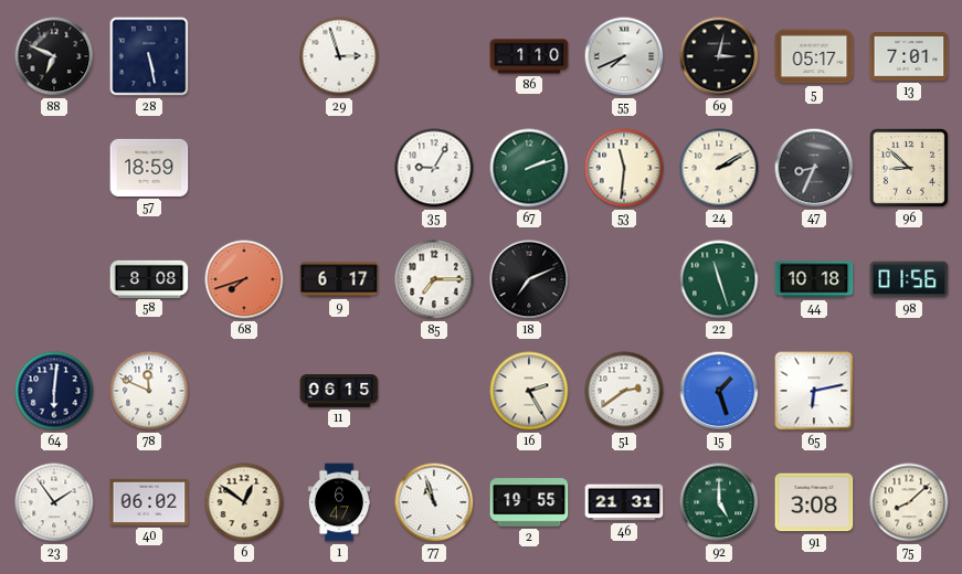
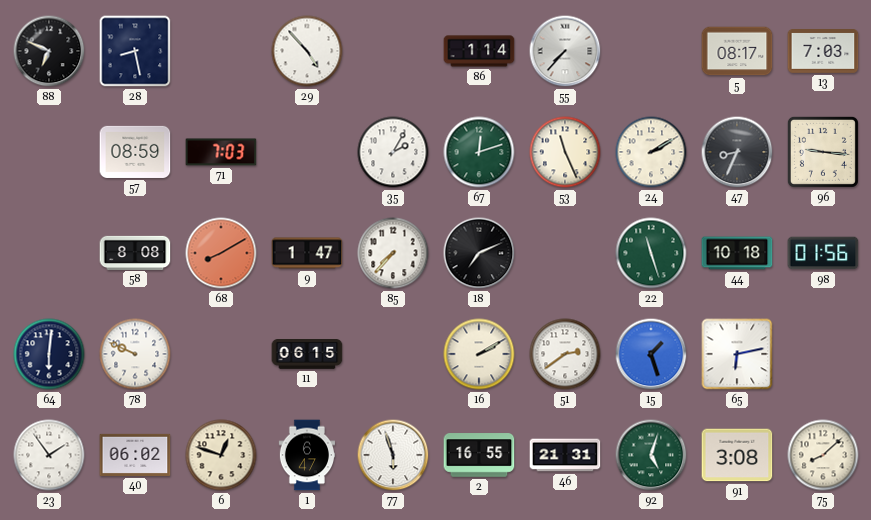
28: 5:28 -> 8:28
29: 2:57 -> 4:53
86: 1:10 -> 1:14
55: 7:41 -> 7:37
69: 3:02 -> none
5: 05:17 -> 08:17
13: 7:01 -> 7:03
57: 18:59 -> 08:59
71: none -> 7:03
35: 9:05 -> 2:05
67: 2:12 -> 12:12
53: 11:31 -> 11:26
96: 8:52 -> 9:16
68: 7:42 -> 8:10
9: 6:17 -> 1:47
85: 7:15 -> 7:37
78: 11:49 -> 9:49
16: 2:25 -> 2:10
6: 12:51 -> 12:48
77: 10:57 -> 5:57
2: 19:55 -> 16:55
92: 5:00 -> 5:03
